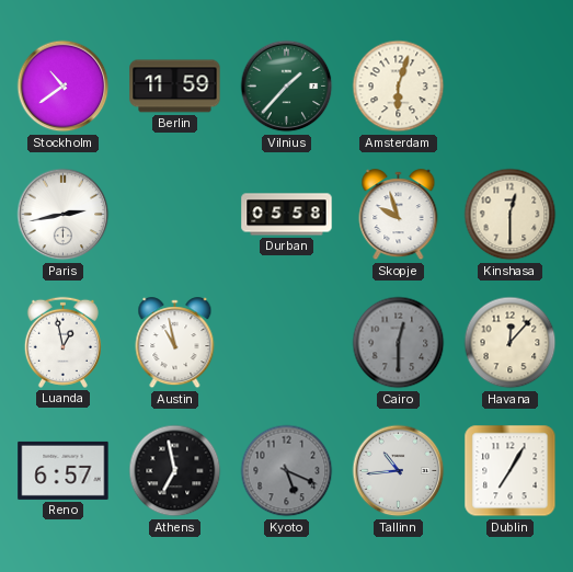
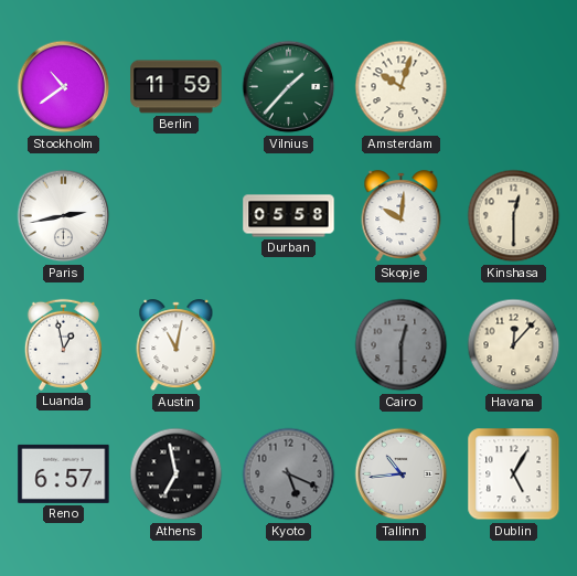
Amsterdam: 6:03 -> 10:03
Skopje: 9:57 -> 10:01
Austin: 10:58 -> 11:02
Dublin: 7:05 -> 5:05
